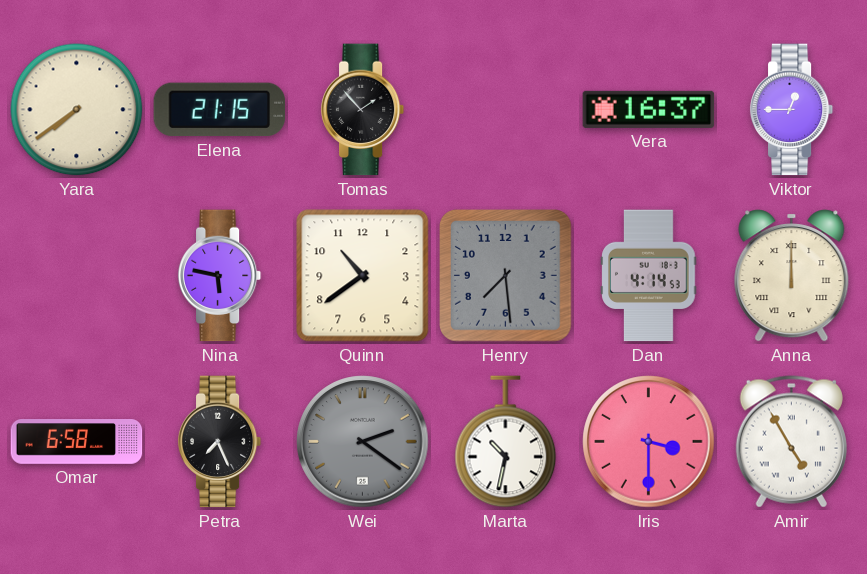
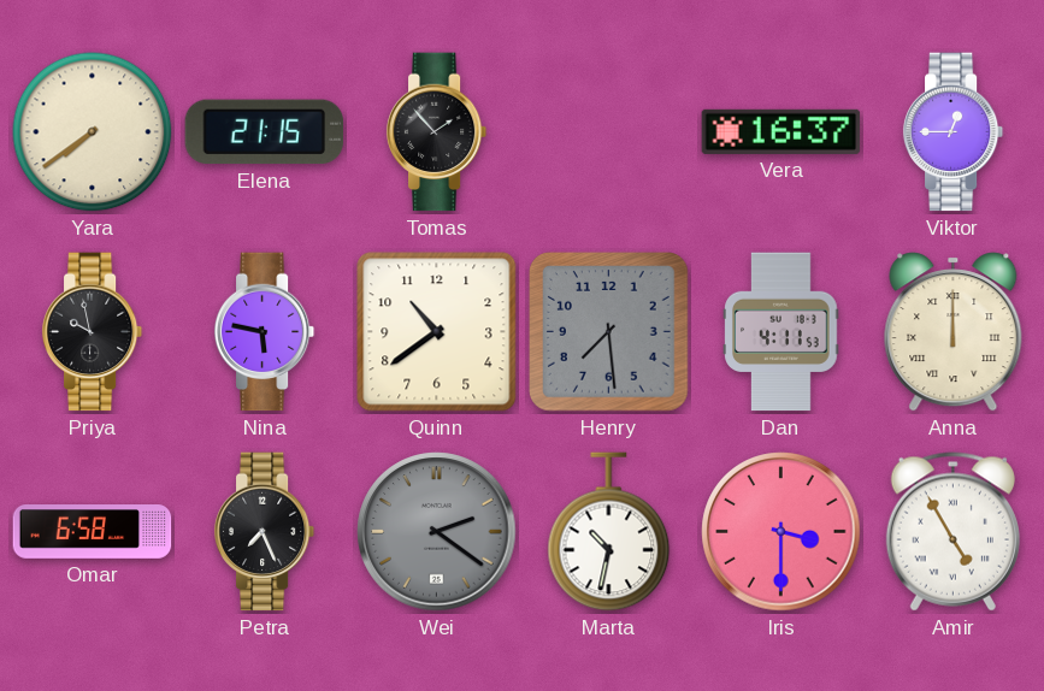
Priya: none -> 9:58
Dan: 4:14 -> 4:11
